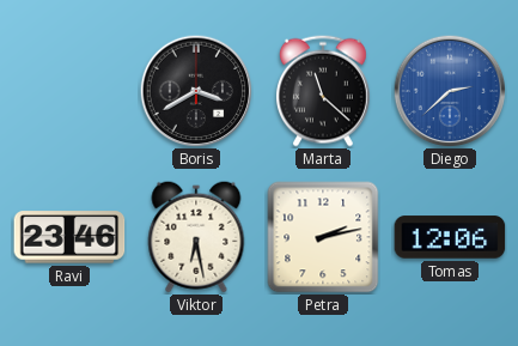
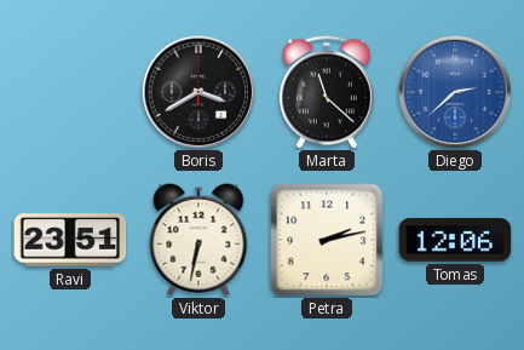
Ravi: 23:46 -> 23:51
Viktor: 6:28 -> 6:32
